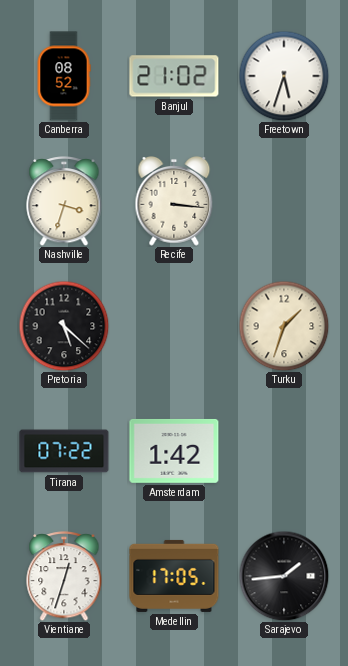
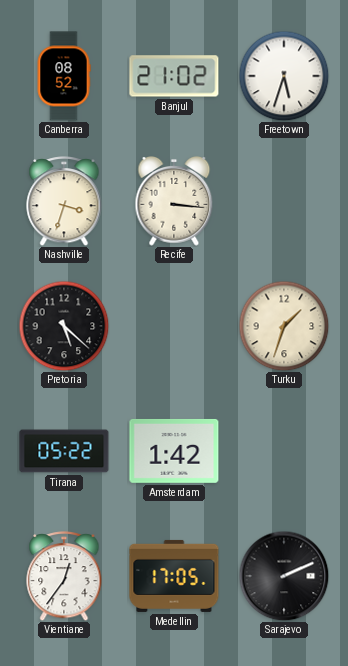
Tirana: 07:22 -> 05:22
Vientiane: 12:33 -> 12:36
Sarajevo: 1:44 -> 2:11
